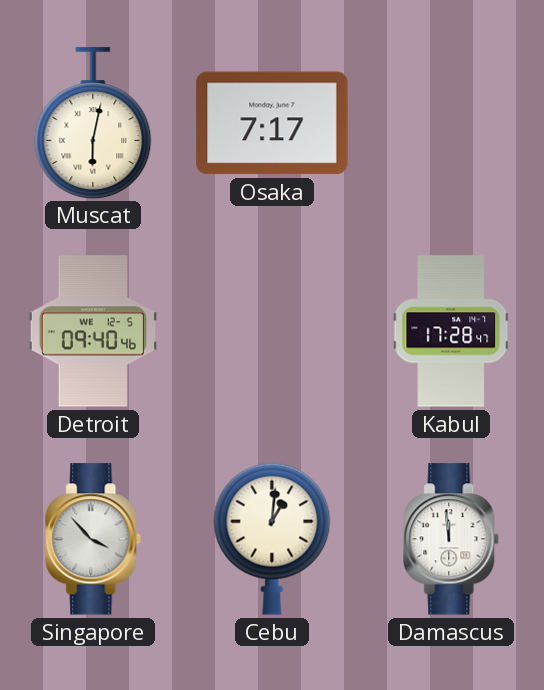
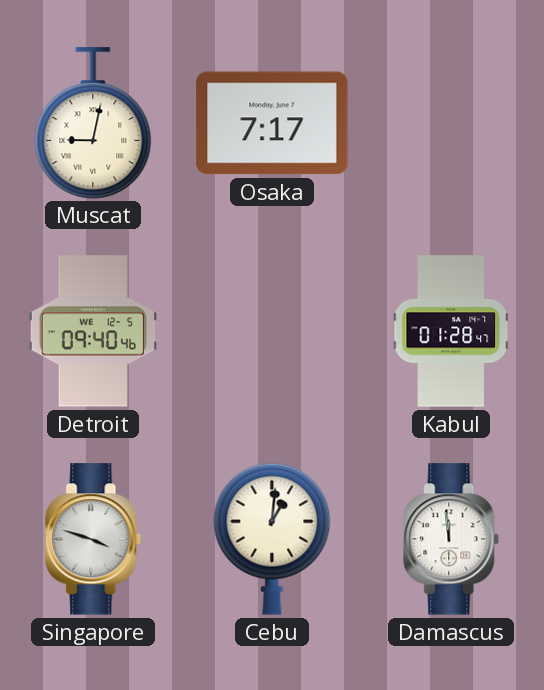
Muscat: 6:02 -> 9:02
Kabul: 17:28 -> 01:28
Singapore: 3:53 -> 3:48
